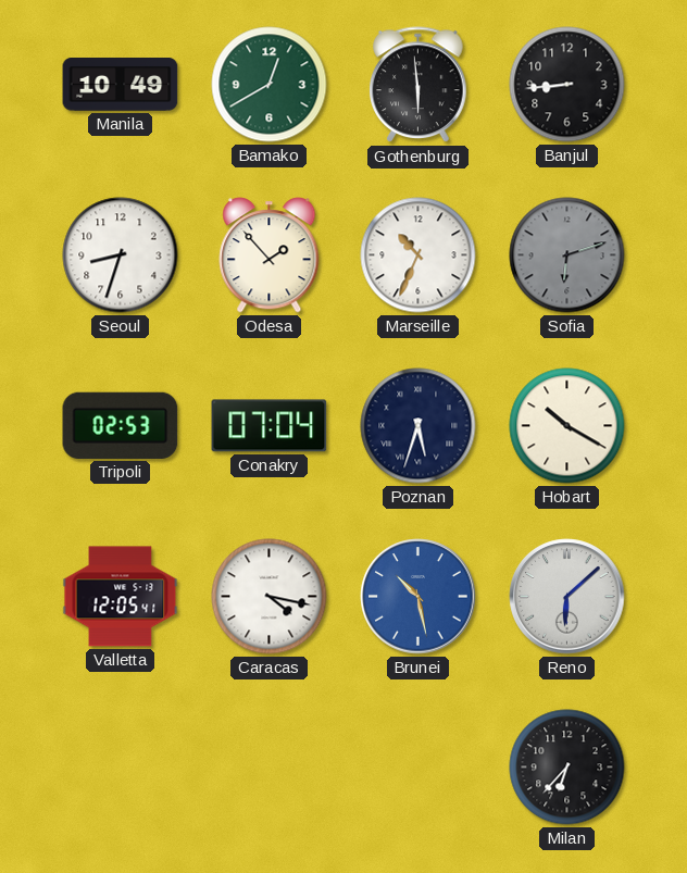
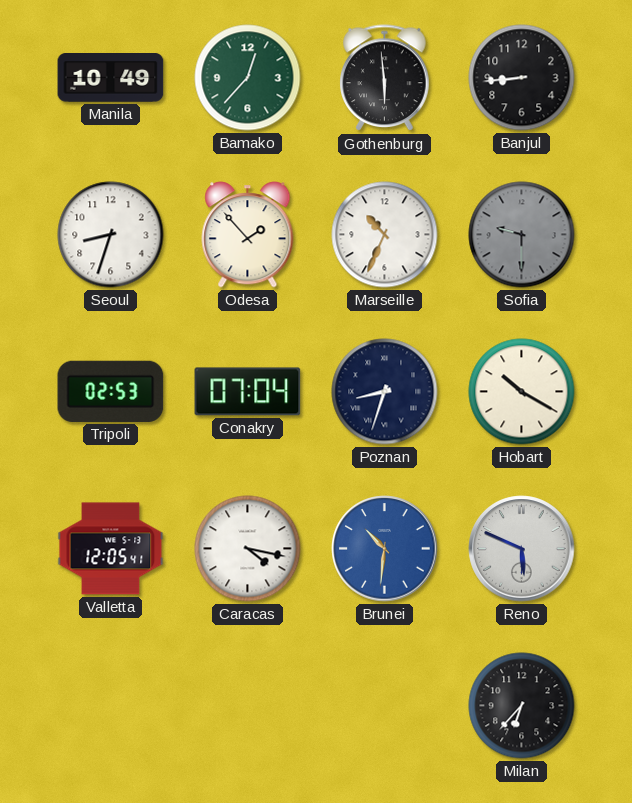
Bamako: 12:40 -> 12:37
Sofia: 6:12 -> 9:30
Poznan: 5:33 -> 8:33
Brunei: 10:28 -> 10:31
Reno: 6:08 -> 5:49
